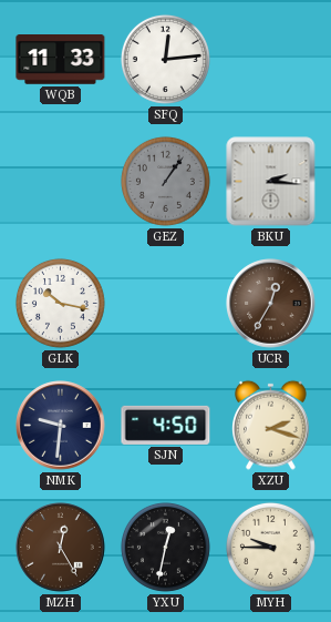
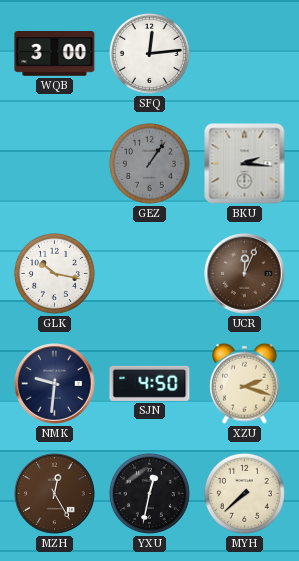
WQB: 11:33 -> 3:00
UCR: 12:35 -> 12:04
MYH: 9:45 -> 7:38
